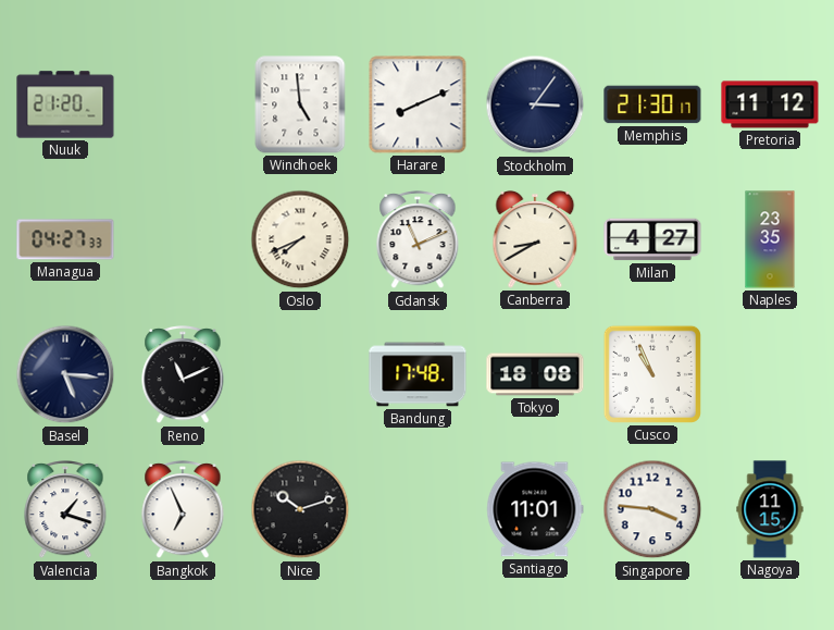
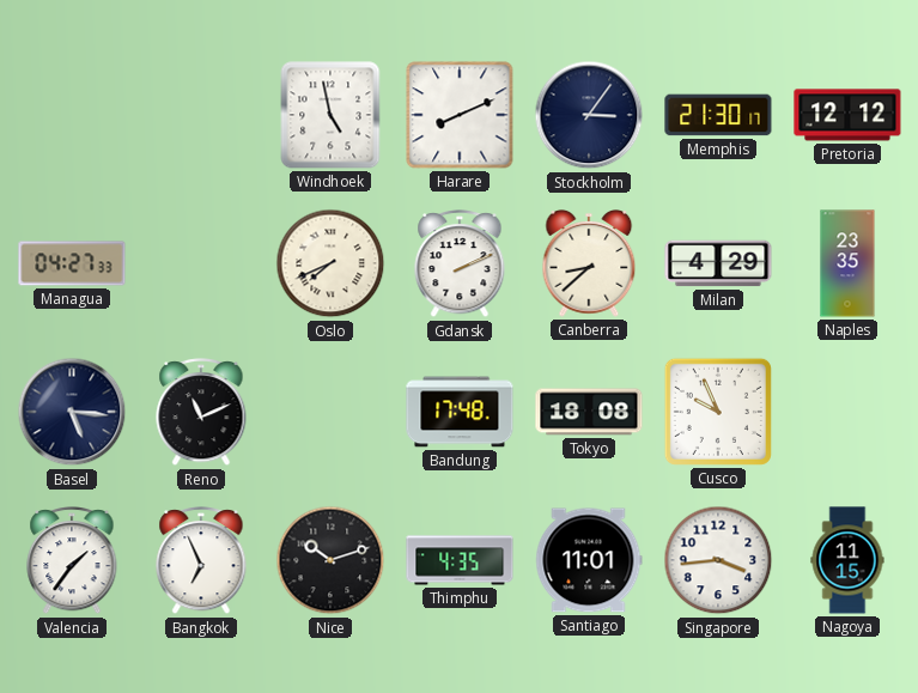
Nuuk: 21:20 -> none
Windhoek: 4:59 -> 4:58
Pretoria: 11:12 -> 12:12
Gdansk: 11:11 -> 2:11
Canberra: 8:40 -> 8:38
Milan: 4:27 -> 4:29
Cusco: 10:56 -> 9:56
Valencia: 1:18 -> 1:36
Thimphu: none -> 4:35
Singapore: 3:46 -> 3:44
